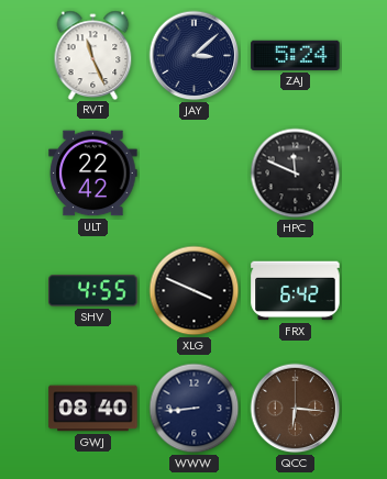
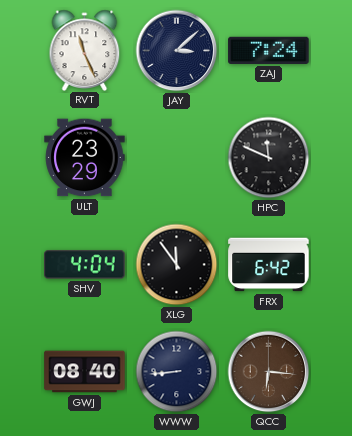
ZAJ: 5:24 -> 7:24
ULT: 22:42 -> 23:29
SHV: 4:55 -> 4:04
XLG: 3:49 -> 11:54
